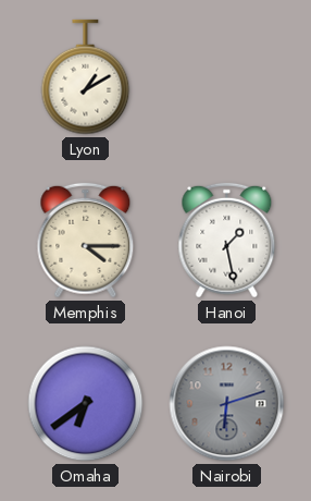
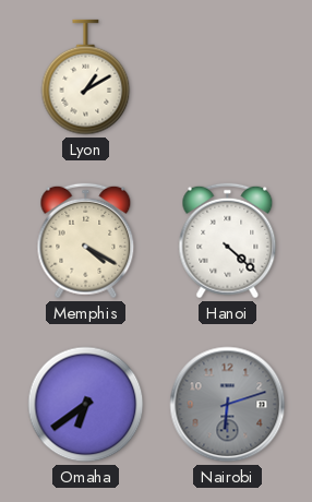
Memphis: 4:15 -> 4:20
Hanoi: 1:28 -> 4:22
